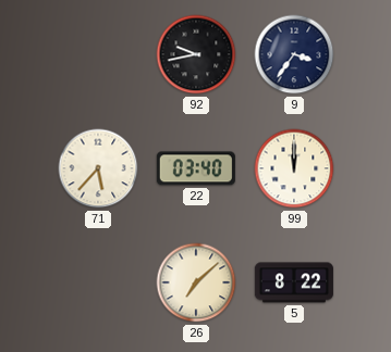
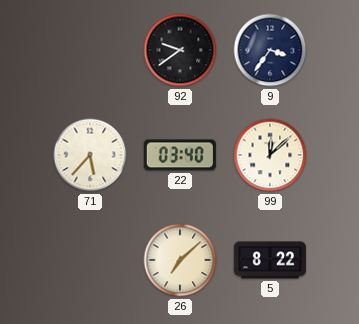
92: 9:43 -> 9:39
99: 12:00 -> 12:08
